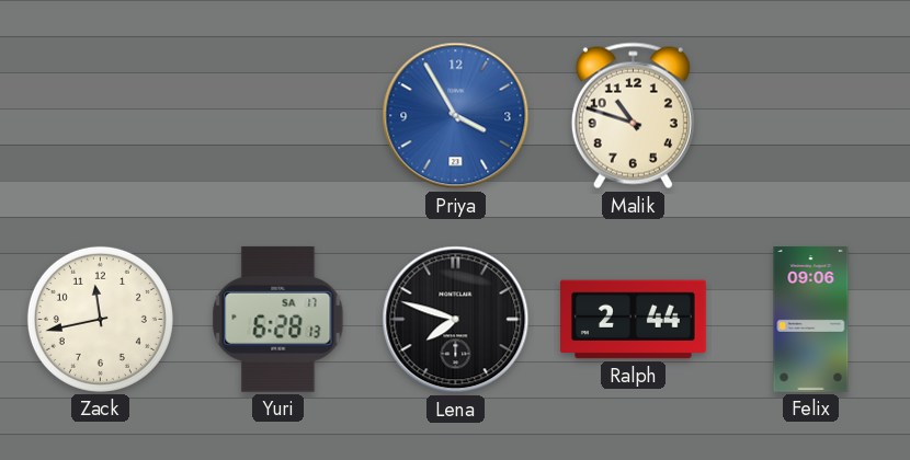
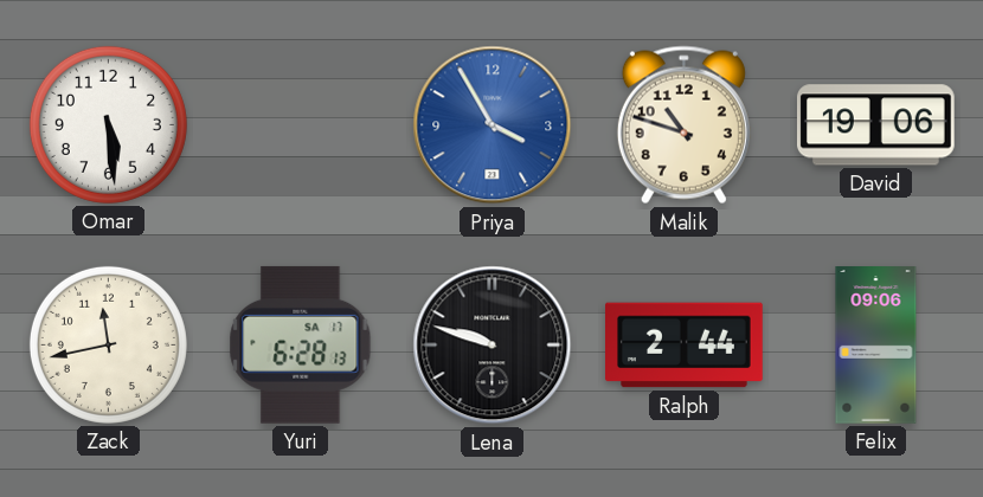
Omar: none -> 5:29
David: none -> 19:06
Lena: 7:48 -> 9:48
